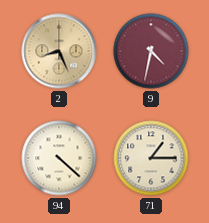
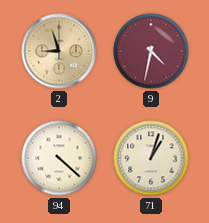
2: 8:26 -> 8:57
71: 1:15 -> 1:03
